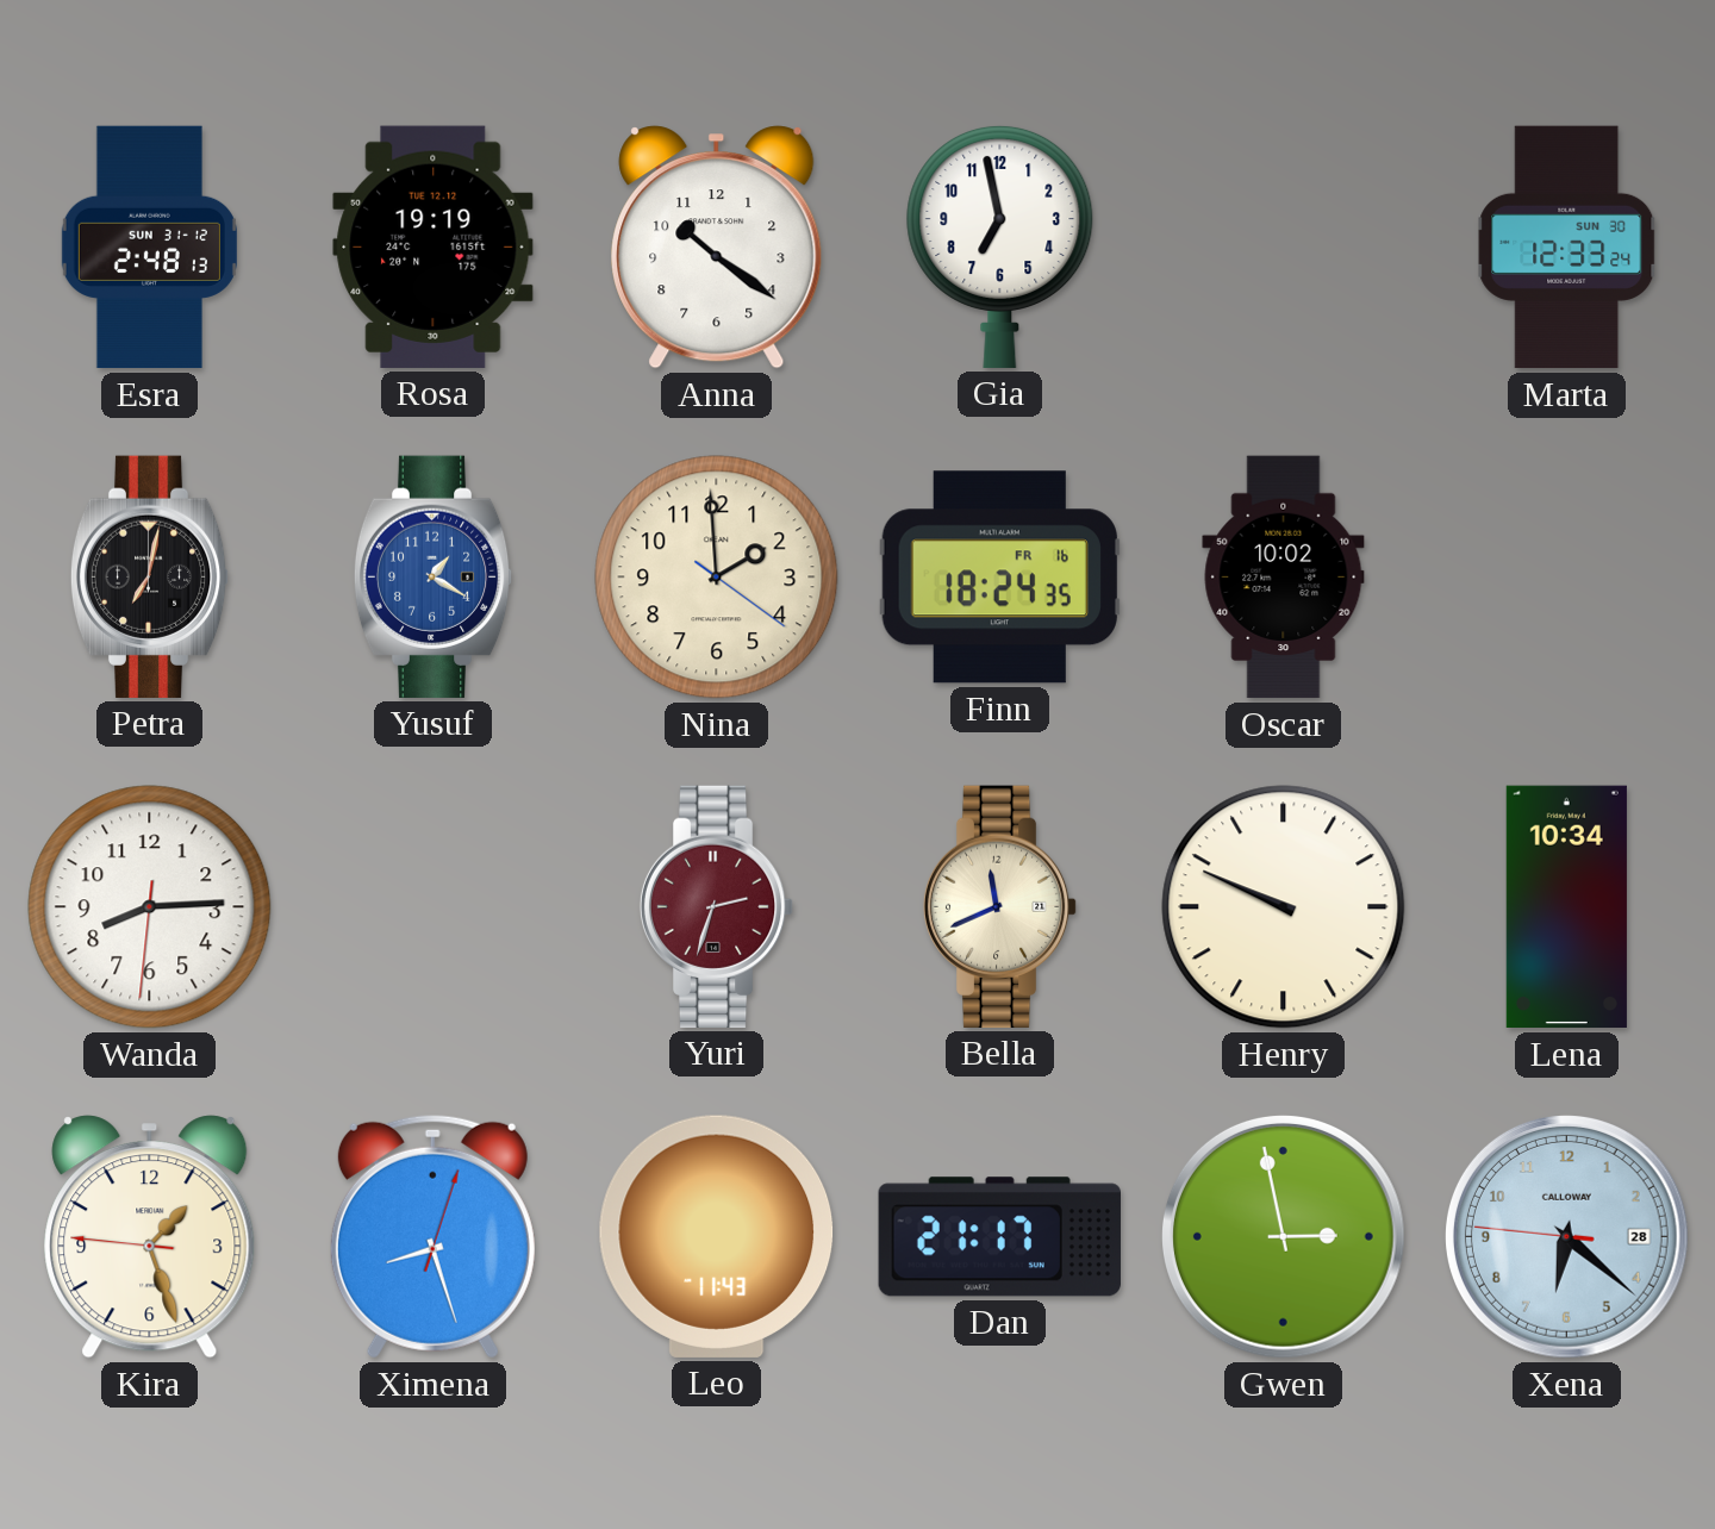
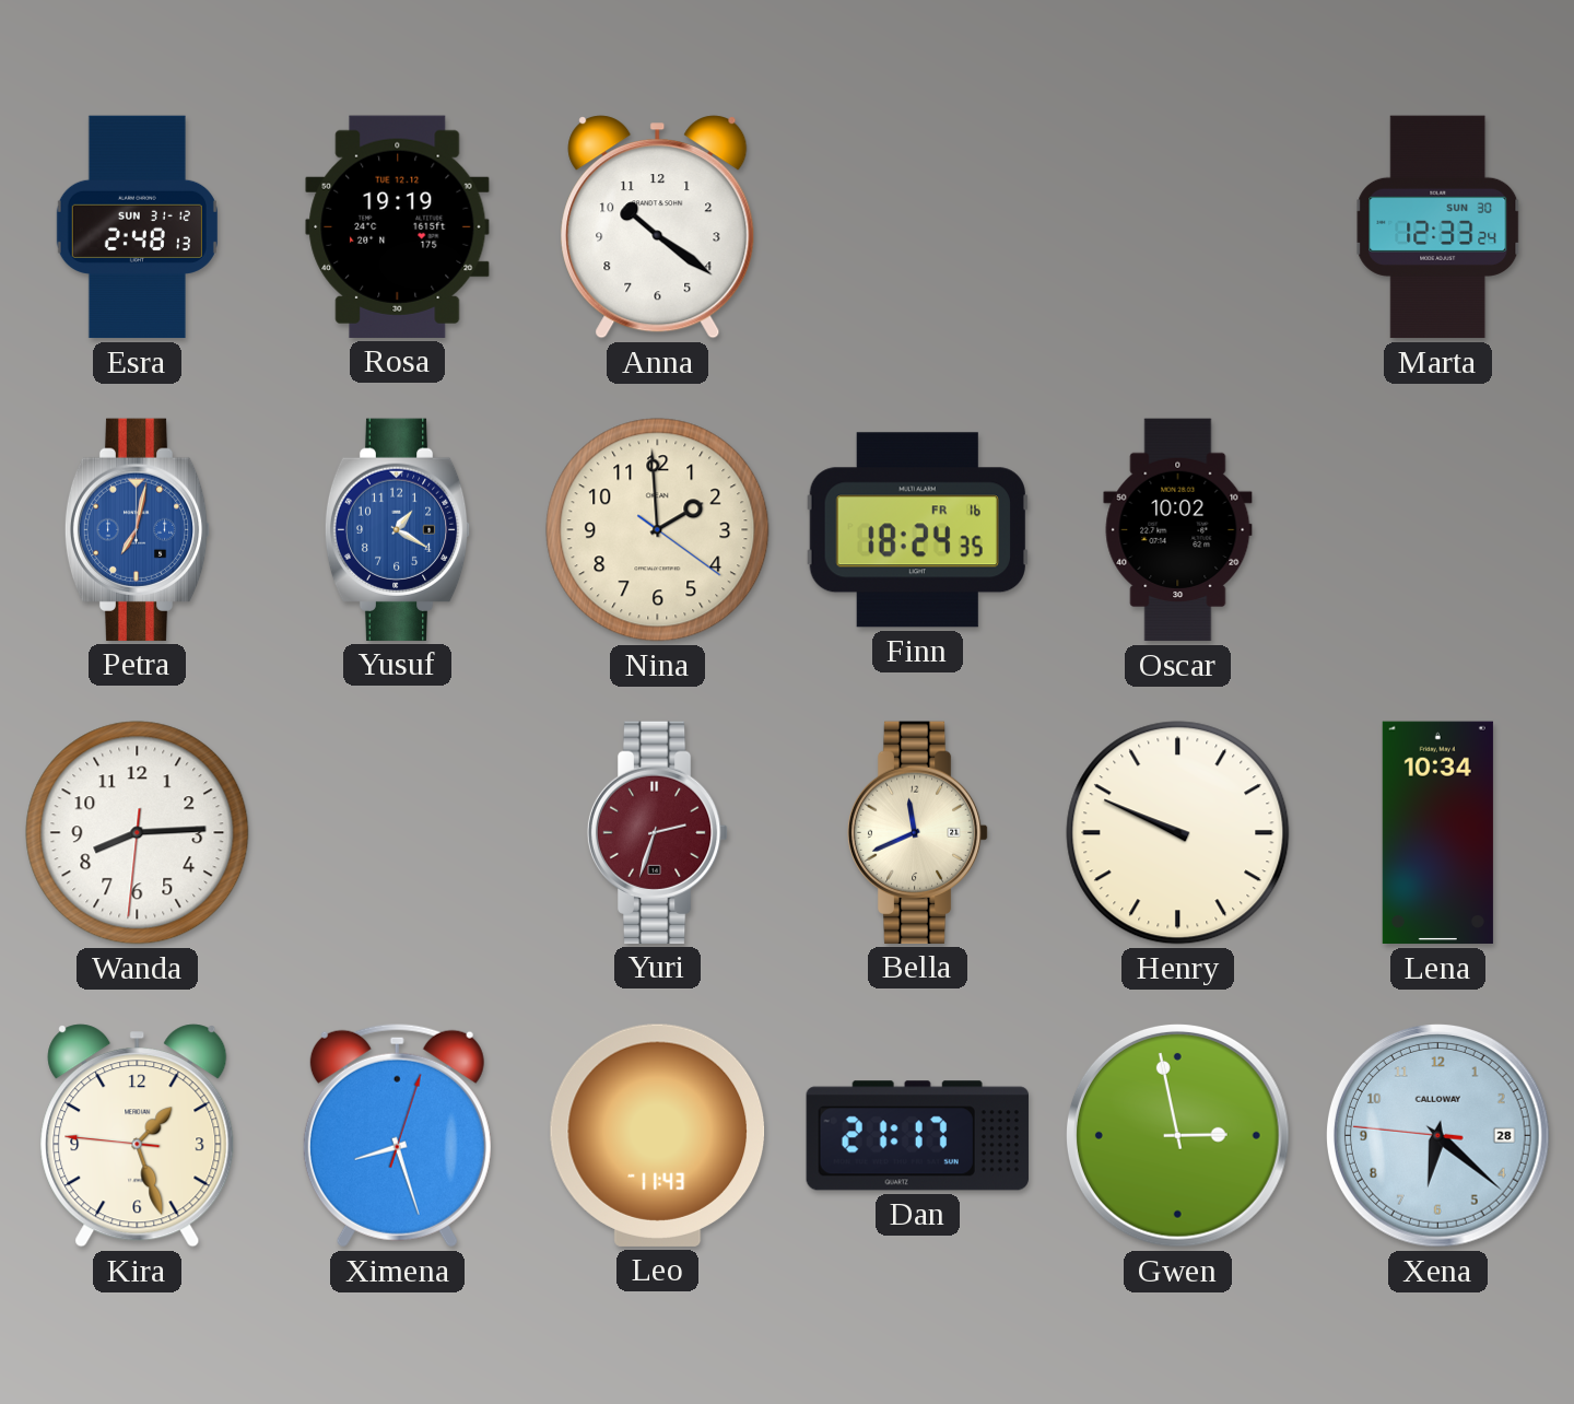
Gia: 6:58 -> none
Petra dial: black -> blue
